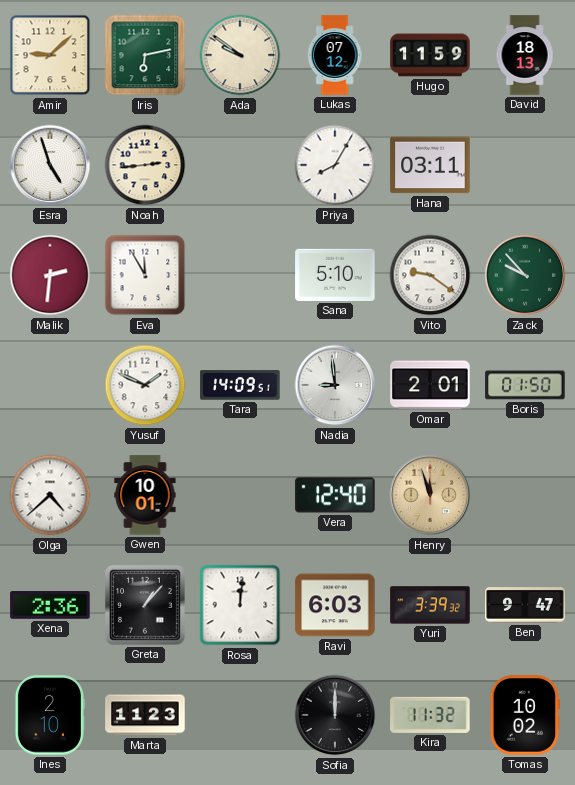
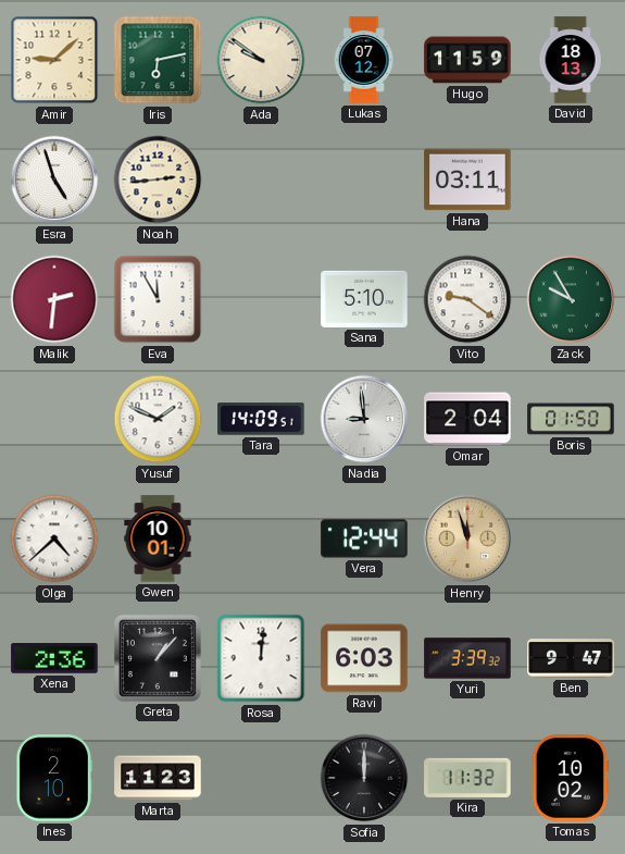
Priya: 8:05 -> none
Zack: 9:53 -> 9:55
Omar: 2:01 -> 2:04
Vera: 12:40 -> 12:44
